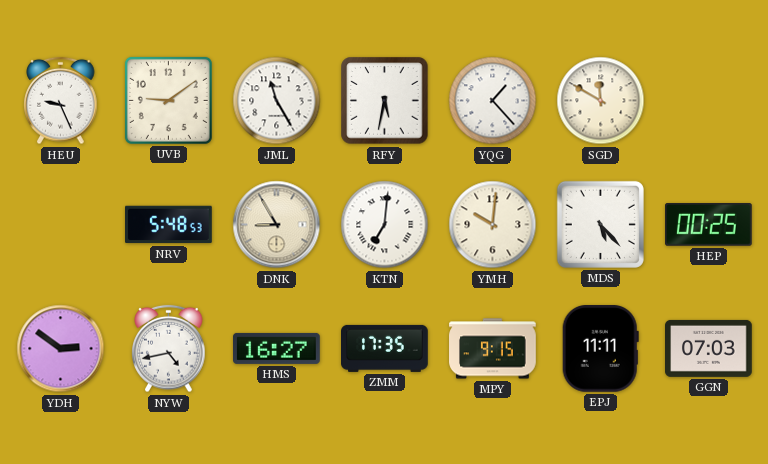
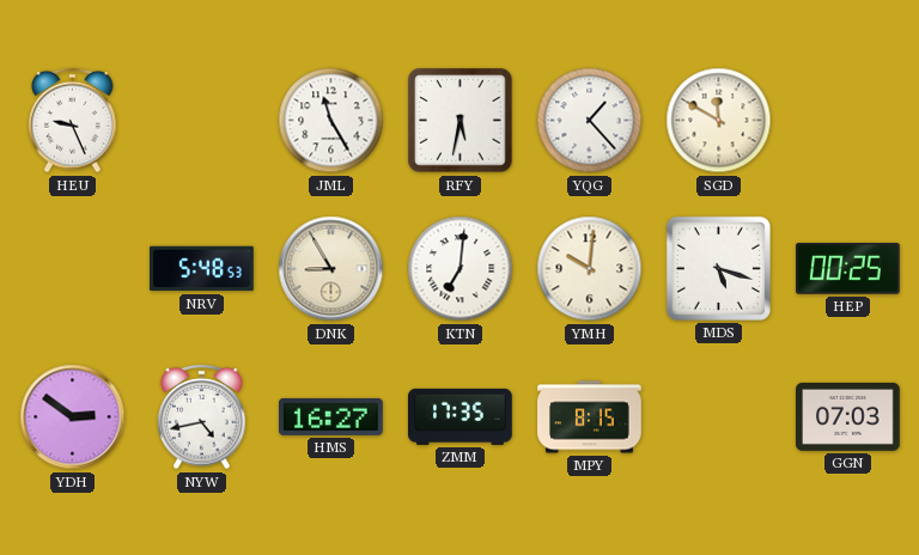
UVB: 9:09 -> none
MDS: 5:23 -> 5:18
MPY: 9:15 -> 8:15
EPJ: 11:11 -> none
